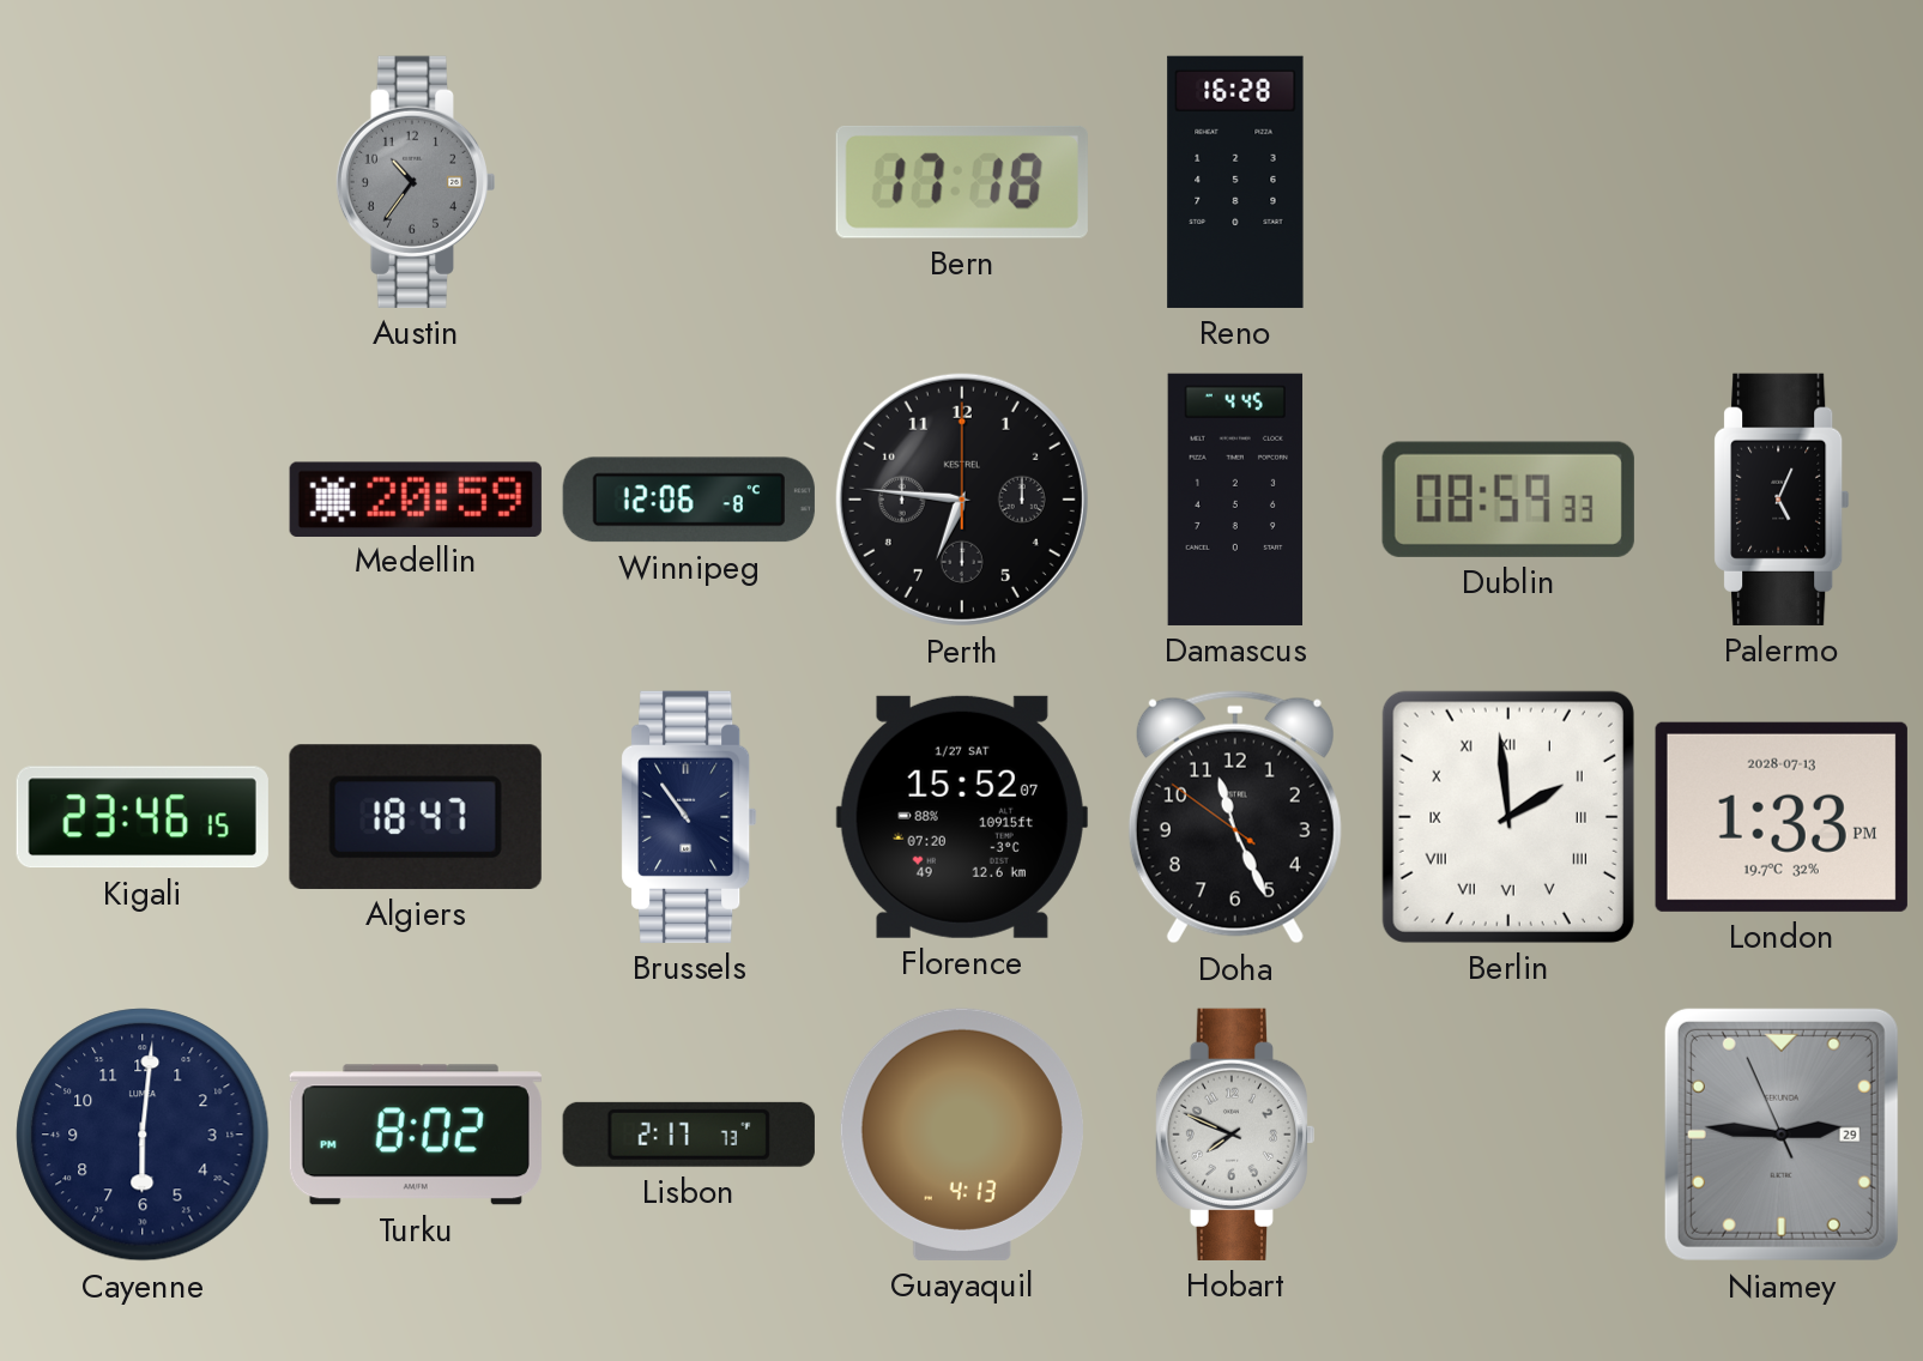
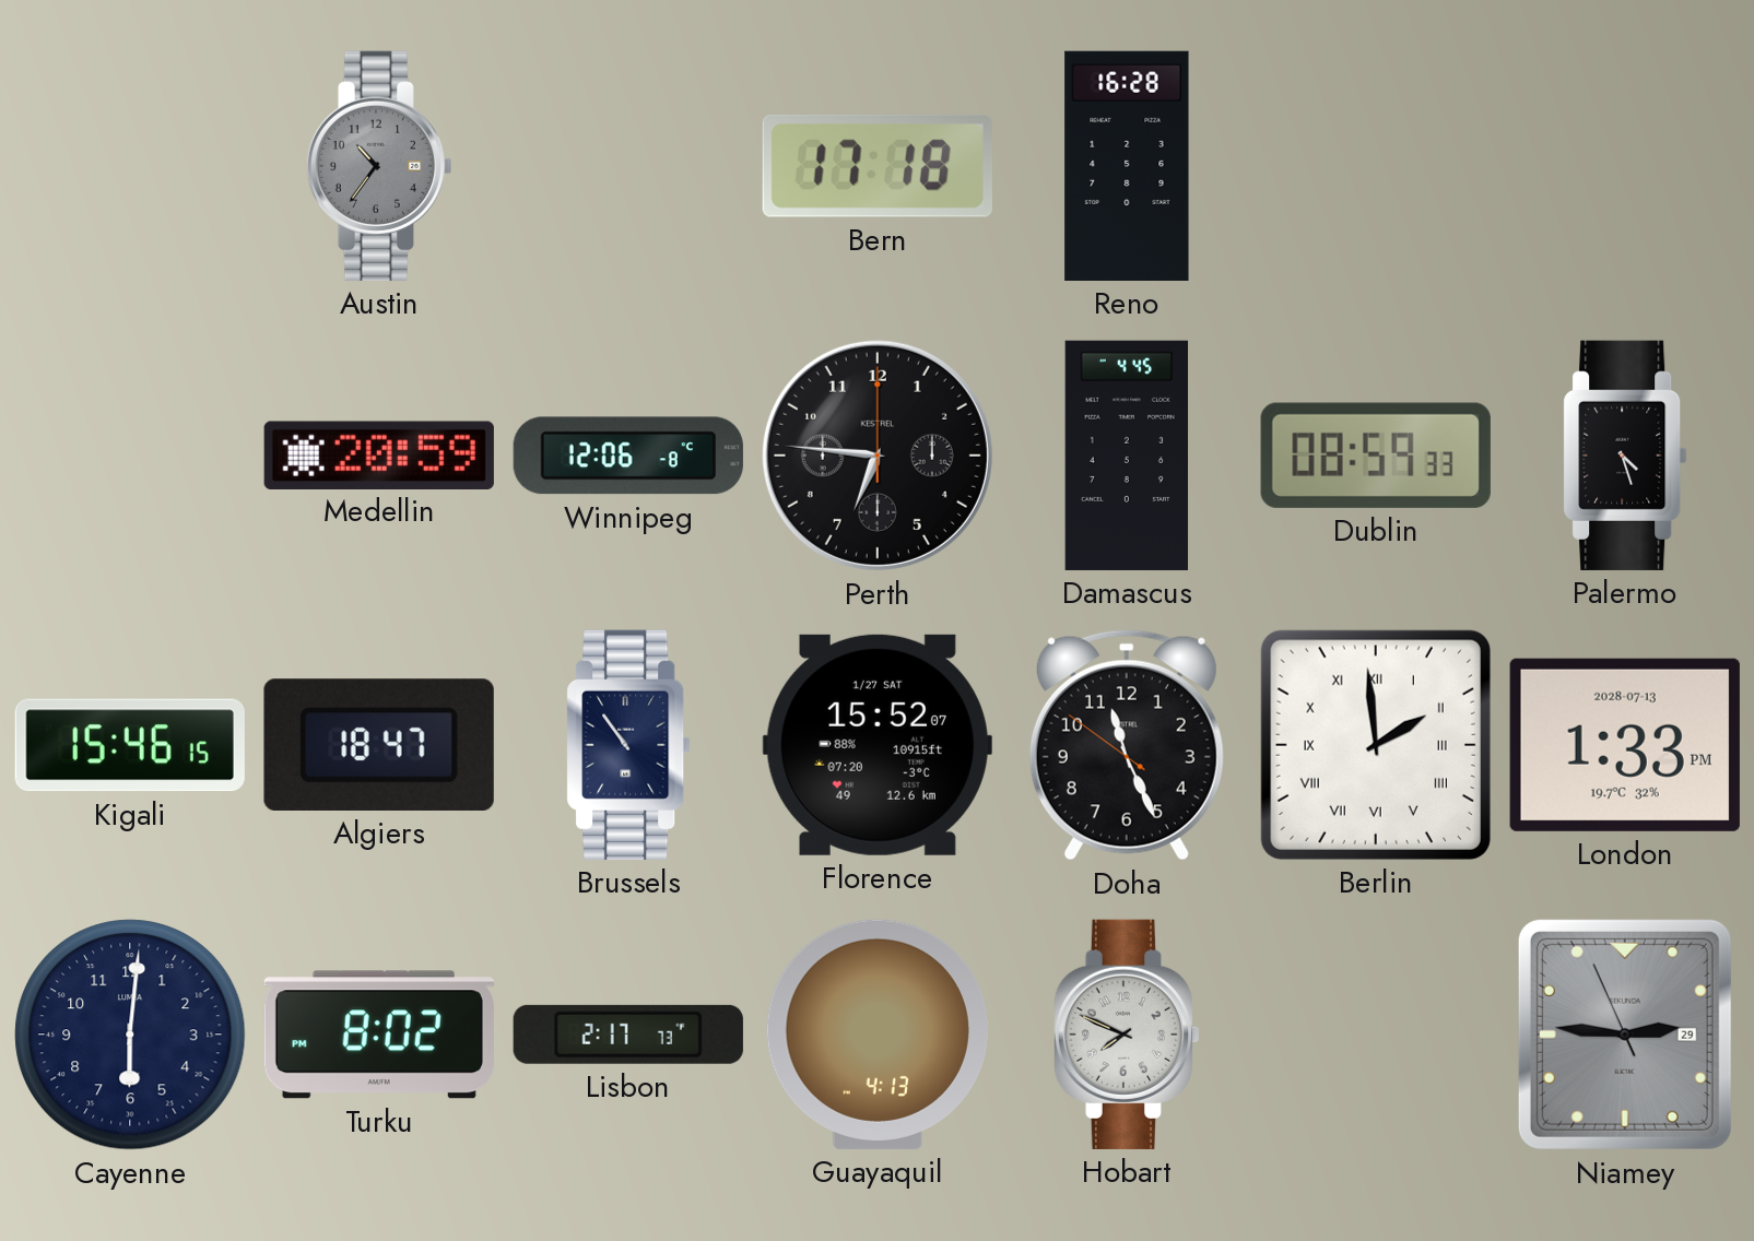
Palermo: 5:04 -> 4:27
Kigali: 23:46 -> 15:46
